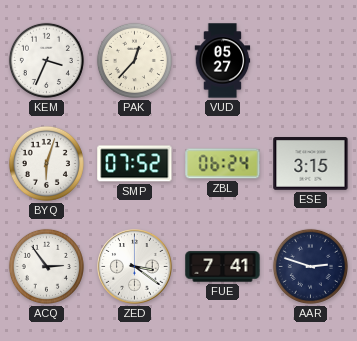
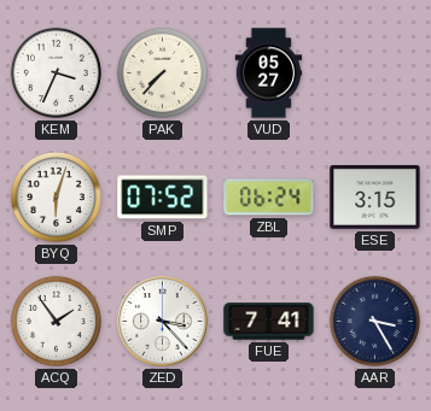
PAK: 12:37 -> 7:37
ACQ: 2:54 -> 1:54
ZED: 3:21 -> 3:23
AAR: 2:48 -> 3:25
